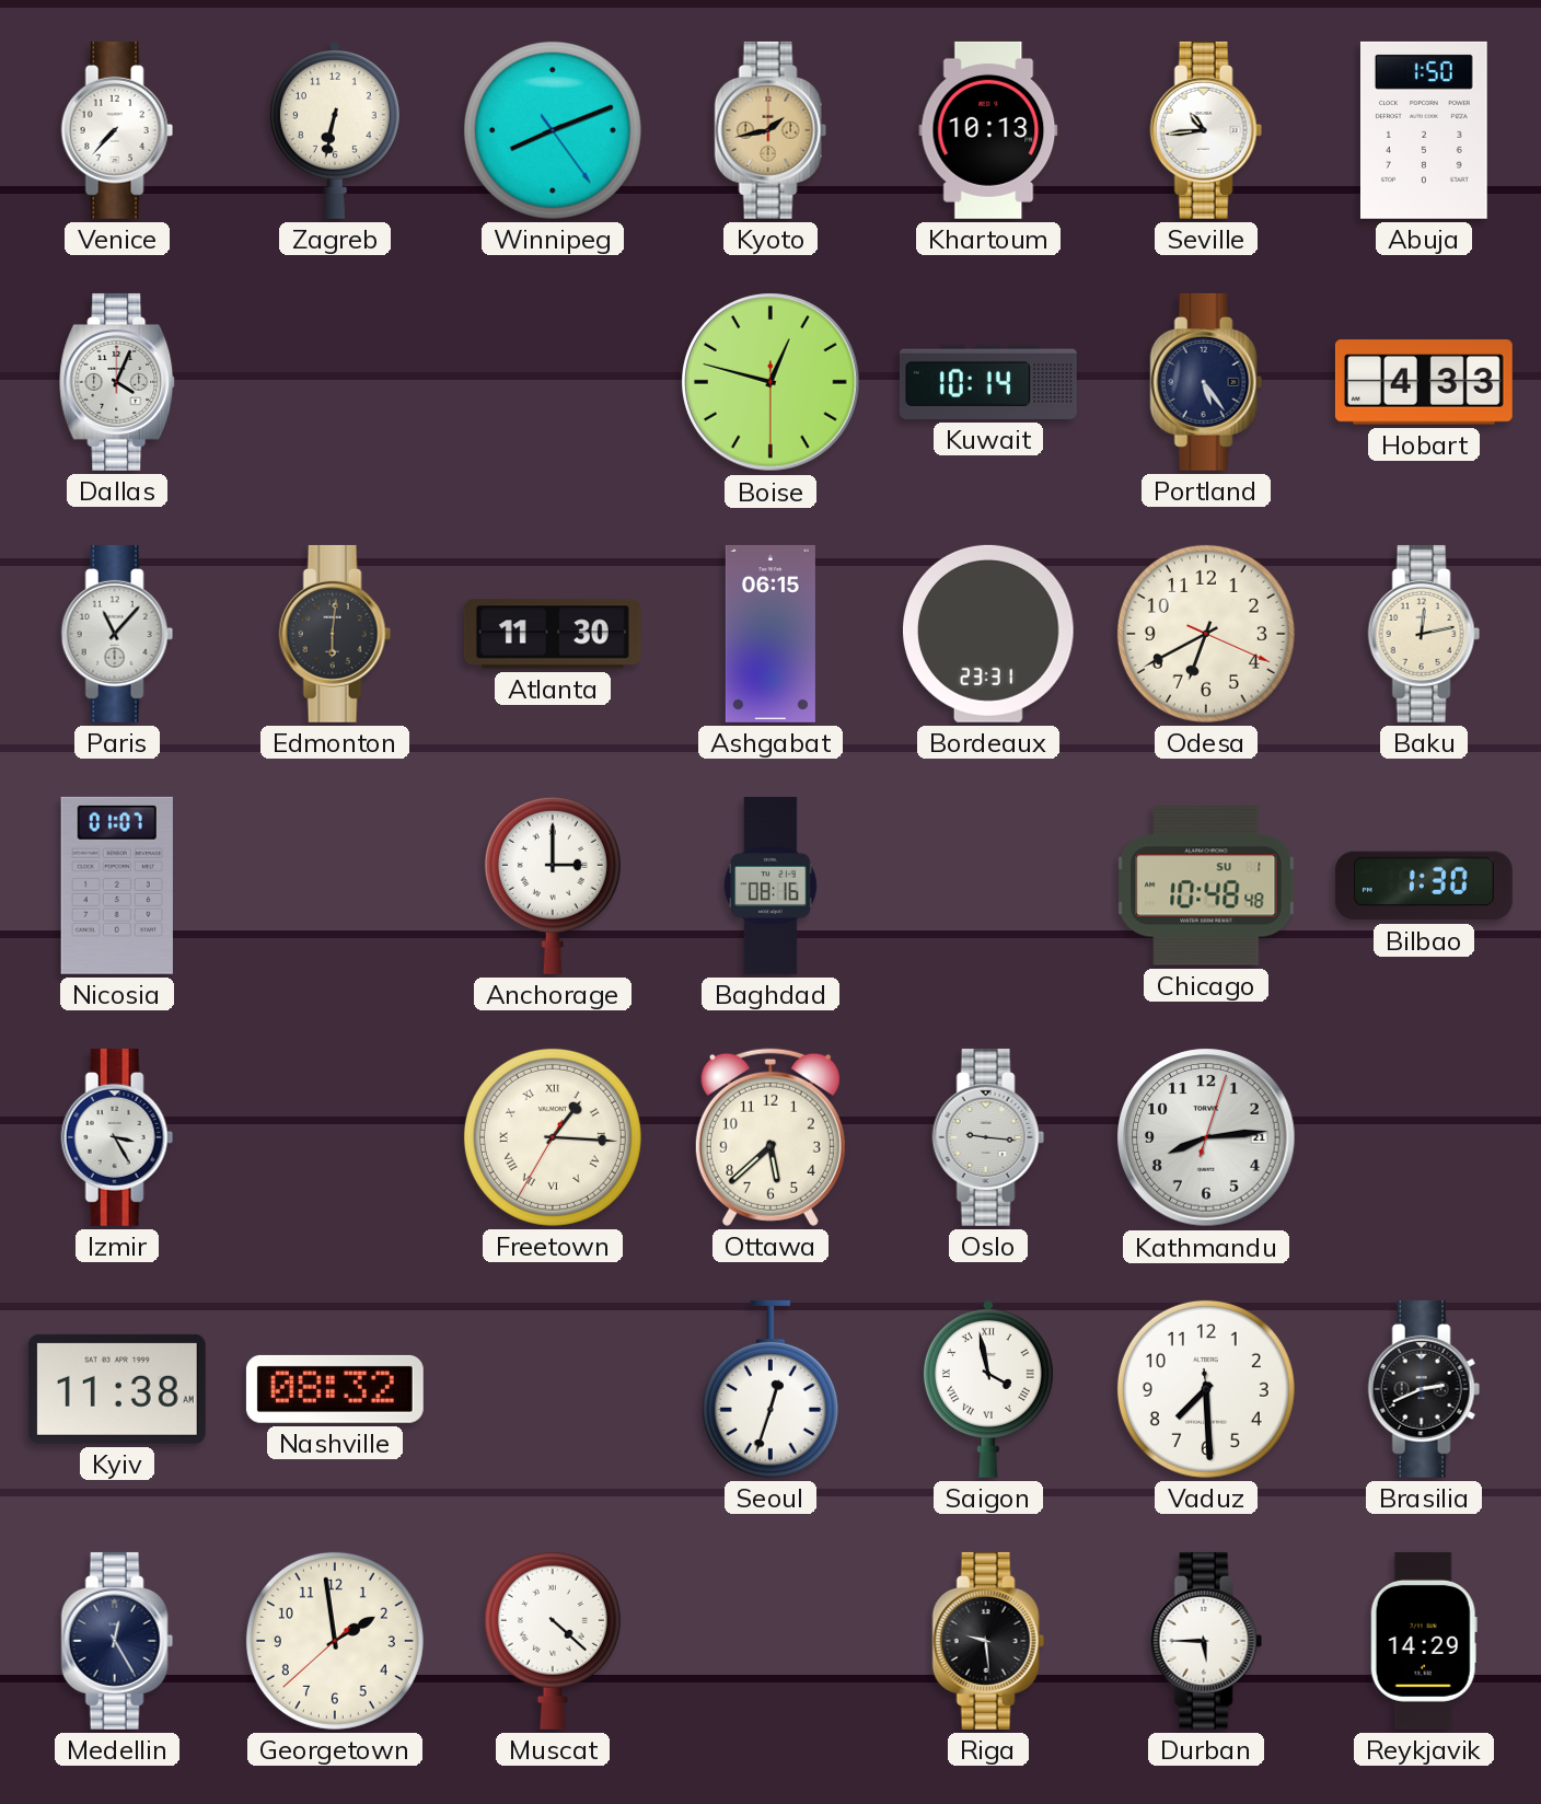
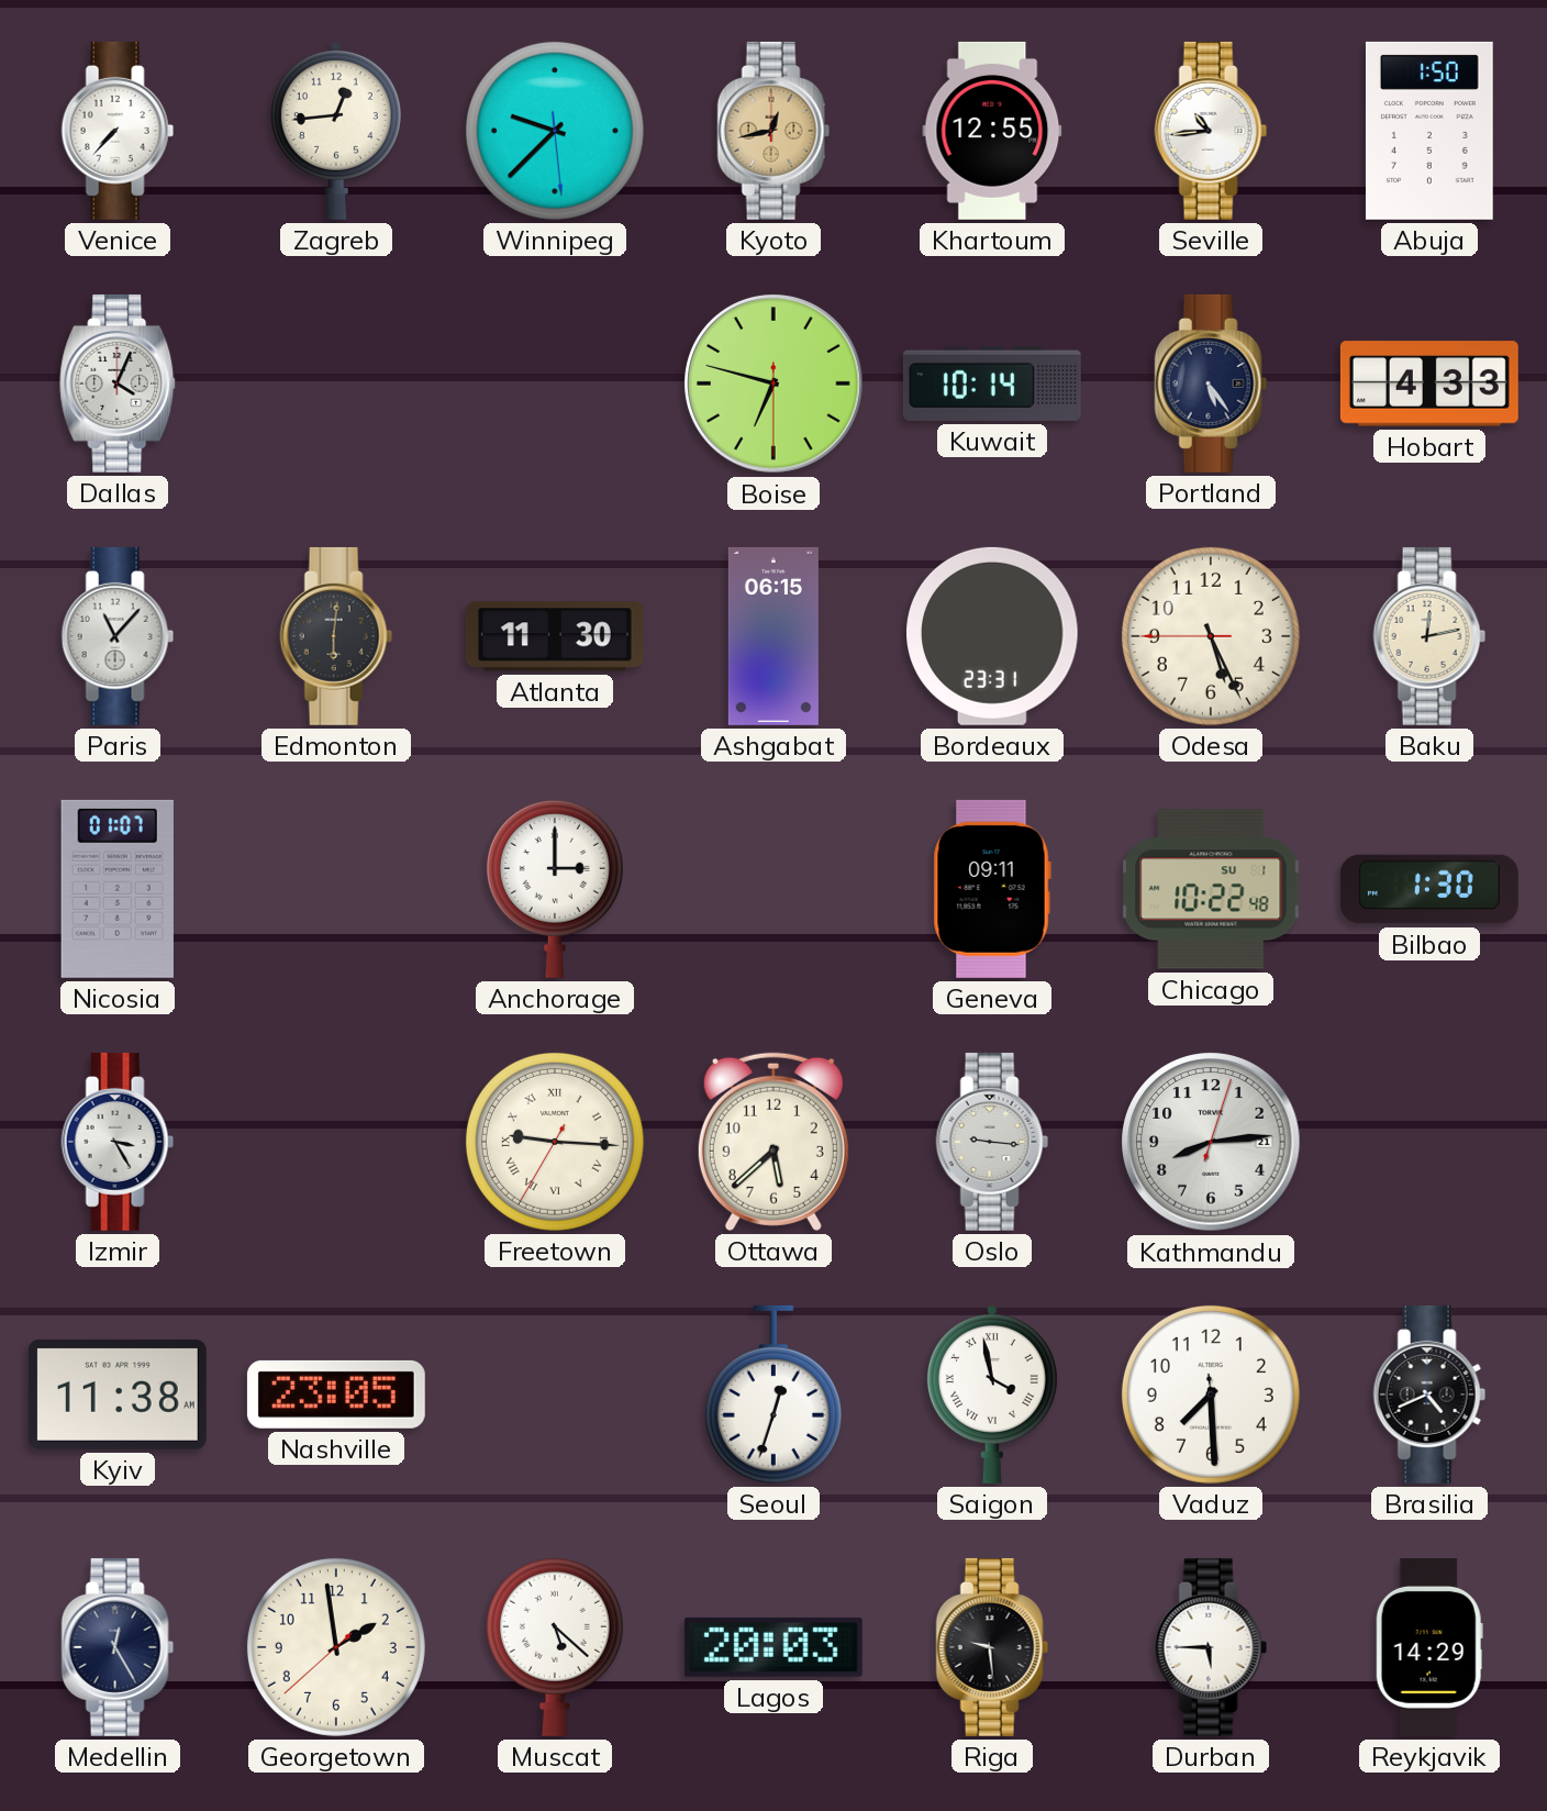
Zagreb: 6:32 -> 12:44
Winnipeg: 8:11 -> 9:37
Kyoto: 1:43 -> 12:43
Khartoum: 10:13 -> 12:55
Boise: 12:47 -> 6:47
Odesa: 6:40 -> 5:25
Baghdad: 08:16 -> none
Geneva: none -> 09:11
Chicago: 10:48 -> 10:22
Freetown: 1:15 -> 9:15
Nashville: 08:32 -> 23:05
Brasilia: 2:41 -> 4:41
Muscat: 4:22 -> 5:22
Lagos: none -> 20:03
